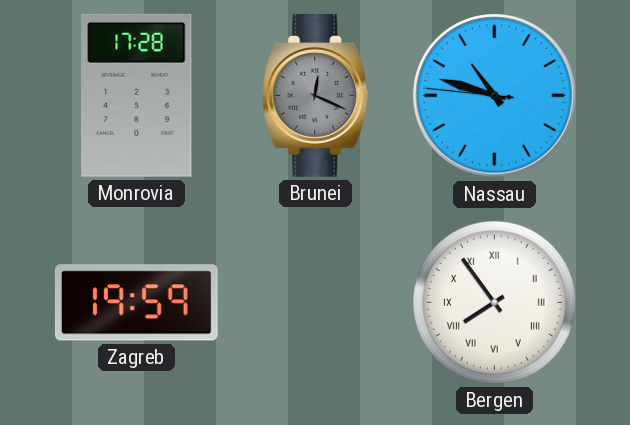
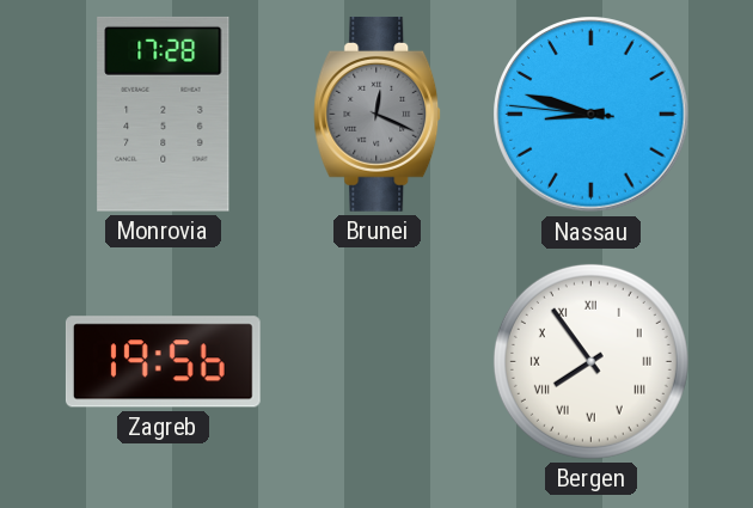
Nassau: 10:47 -> 8:47
Zagreb: 19:59 -> 19:56
